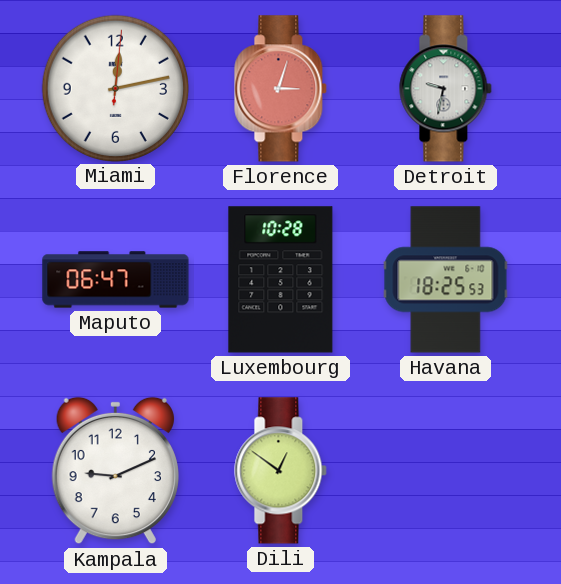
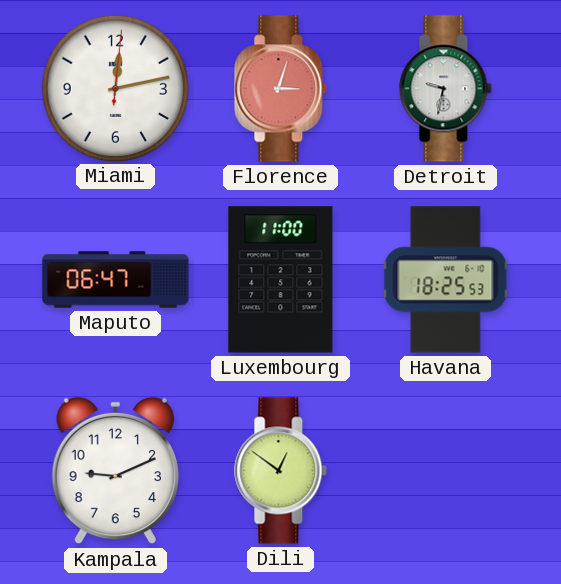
Luxembourg: 10:28 -> 11:00
